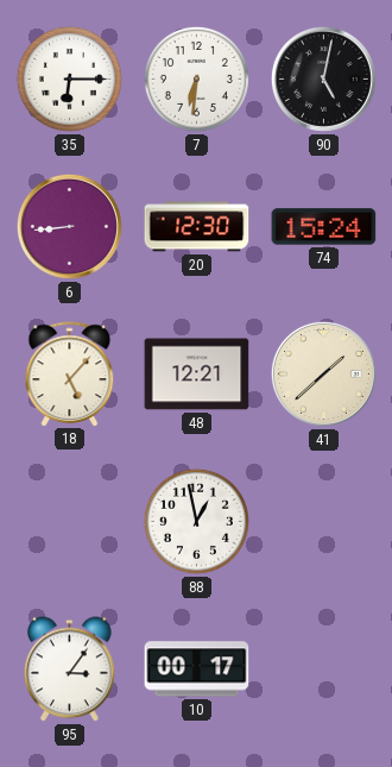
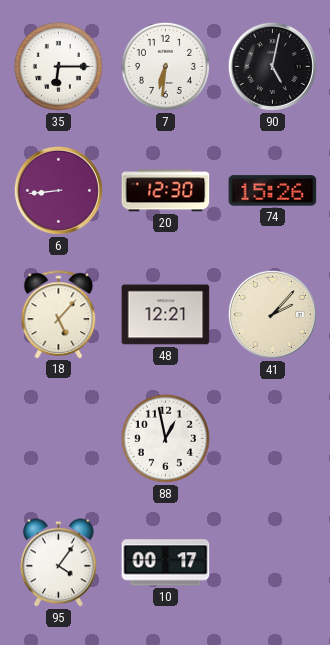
74: 15:24 -> 15:26
41: 1:38 -> 2:07
95: 3:06 -> 4:06
